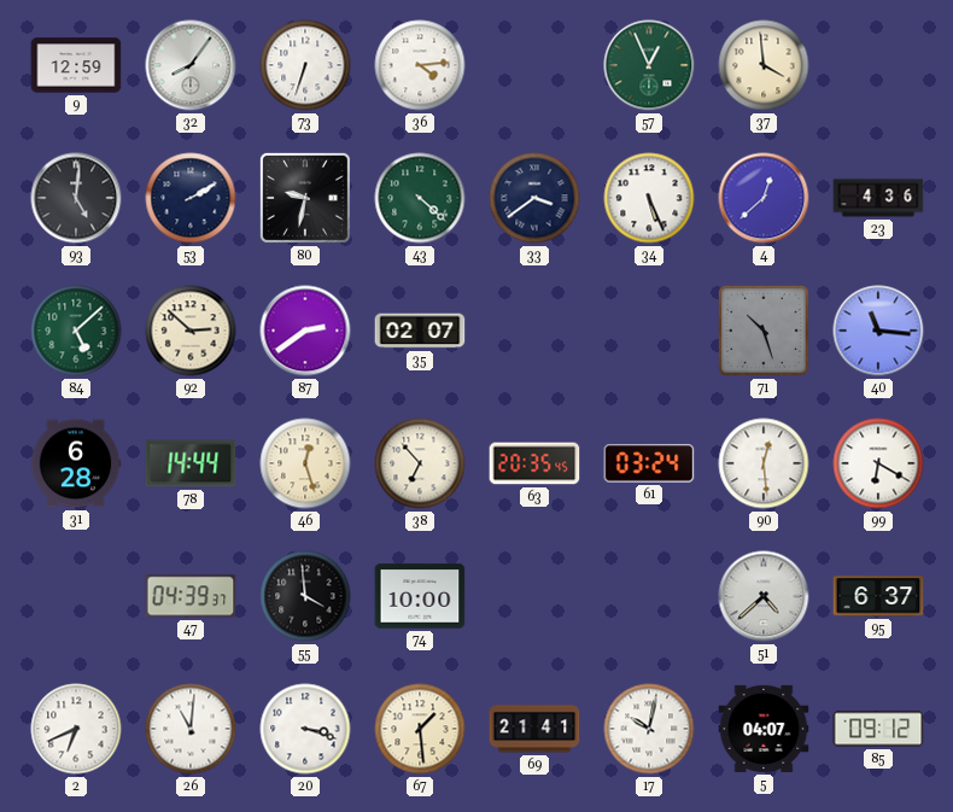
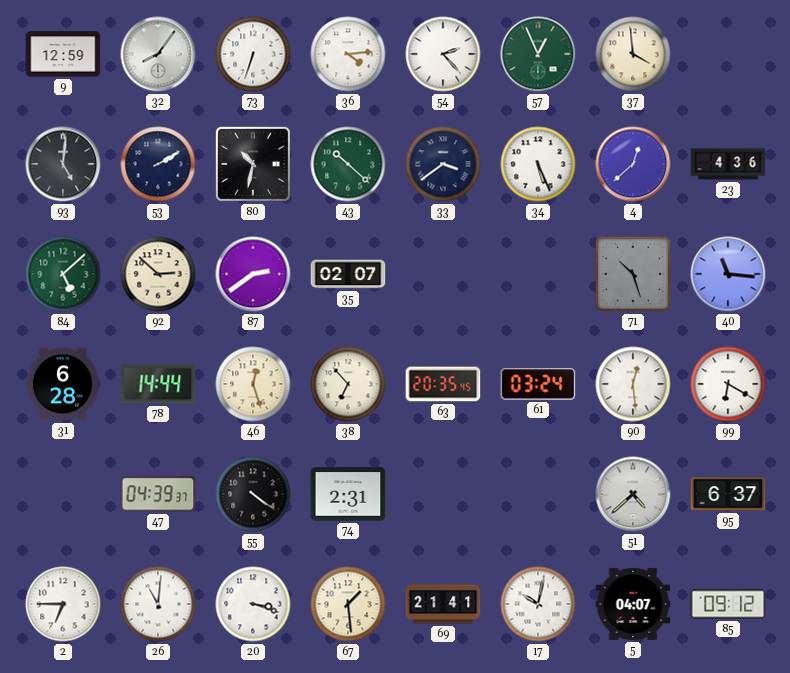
54: none -> 2:23
80: 9:32 -> 10:32
43: 4:22 -> 10:22
55: 3:59 -> 4:21
74: 10:00 -> 2:31
2: 6:41 -> 6:45
